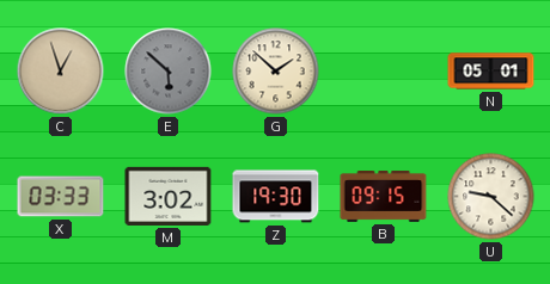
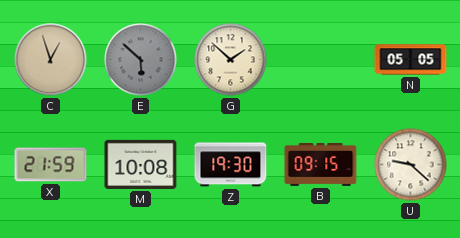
N: 05:01 -> 05:05
X: 03:33 -> 21:59
M: 3:02 -> 10:08
